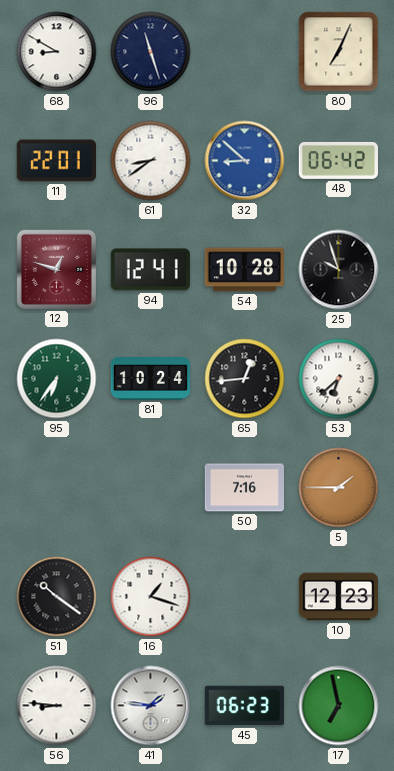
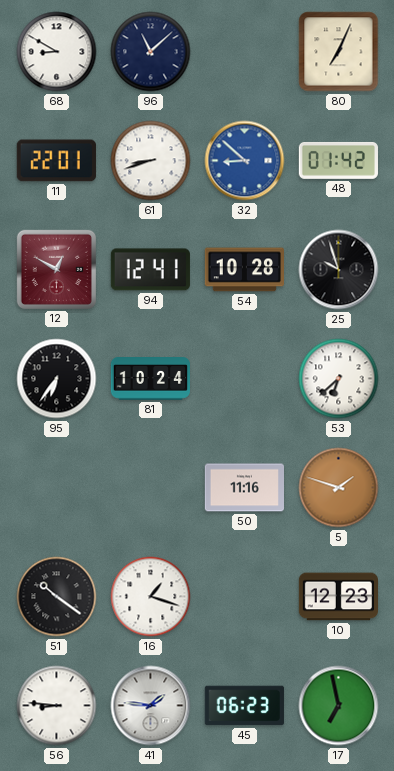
96: 11:27 -> 11:08
61: 8:39 -> 8:42
48: 06:42 -> 01:42
12: 12:48 -> 12:50
95 dial: green -> black
65: 12:44 -> none
50: 7:16 -> 11:16
5: 1:45 -> 1:48
